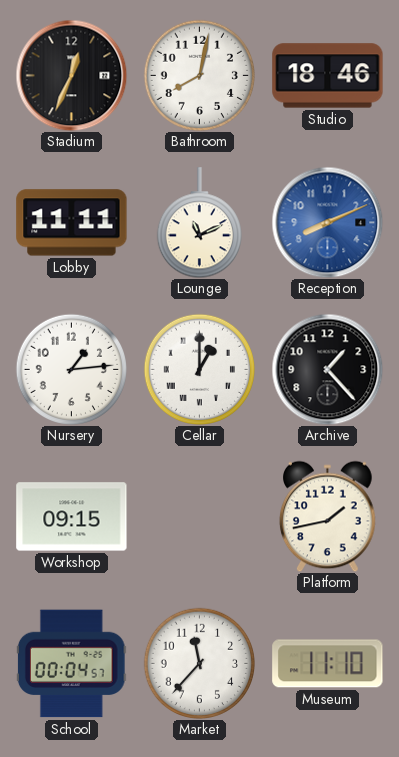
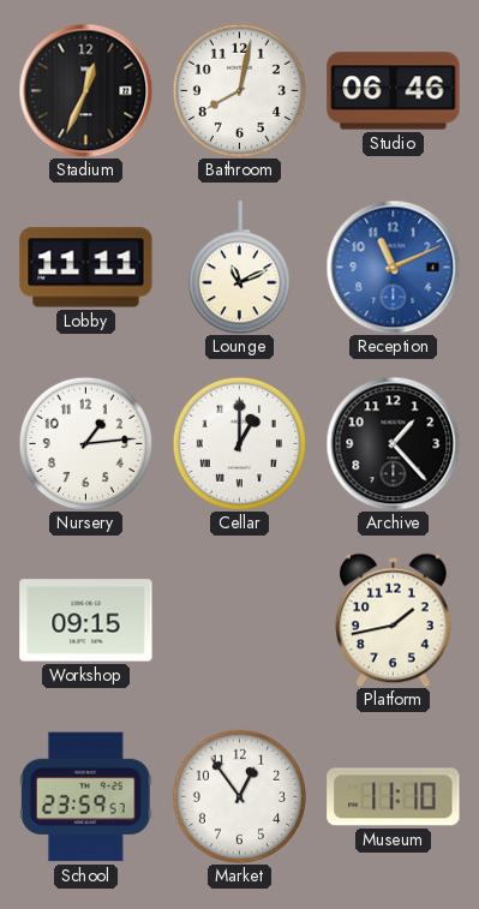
Studio: 18:46 -> 06:46
Reception: 8:11 -> 11:11
School: 00:04 -> 23:59
Market: 11:37 -> 12:54
